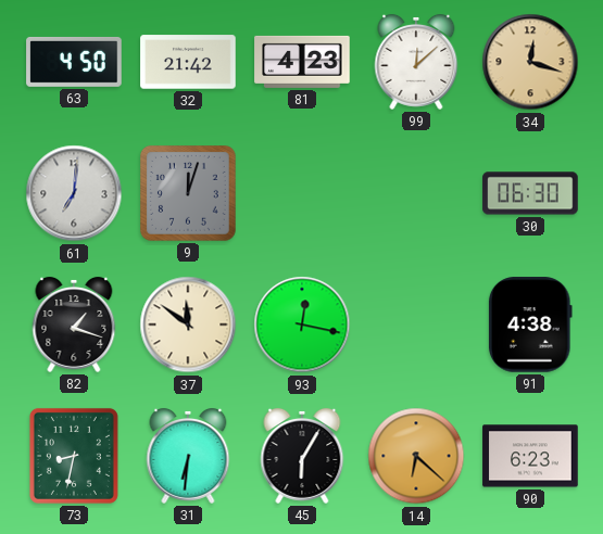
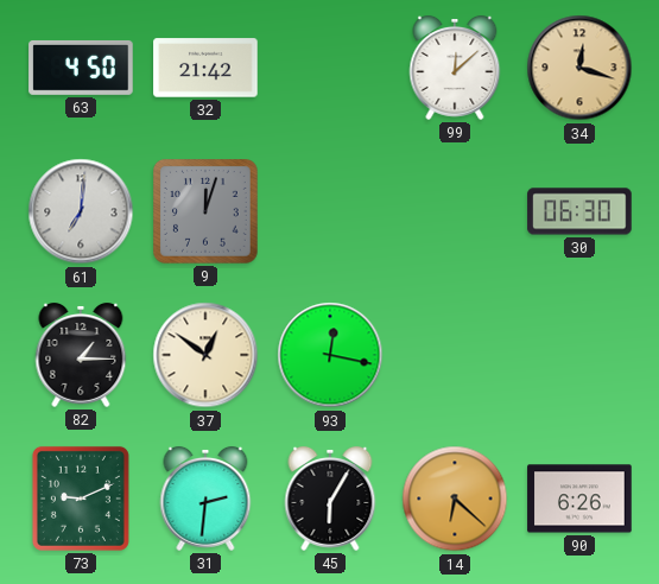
81: 4:23 -> none
82: 1:18 -> 1:15
37: 11:51 -> 12:51
91: 4:38 -> none
73: 8:32 -> 9:11
31: 6:31 -> 2:31
90: 6:23 -> 6:26
